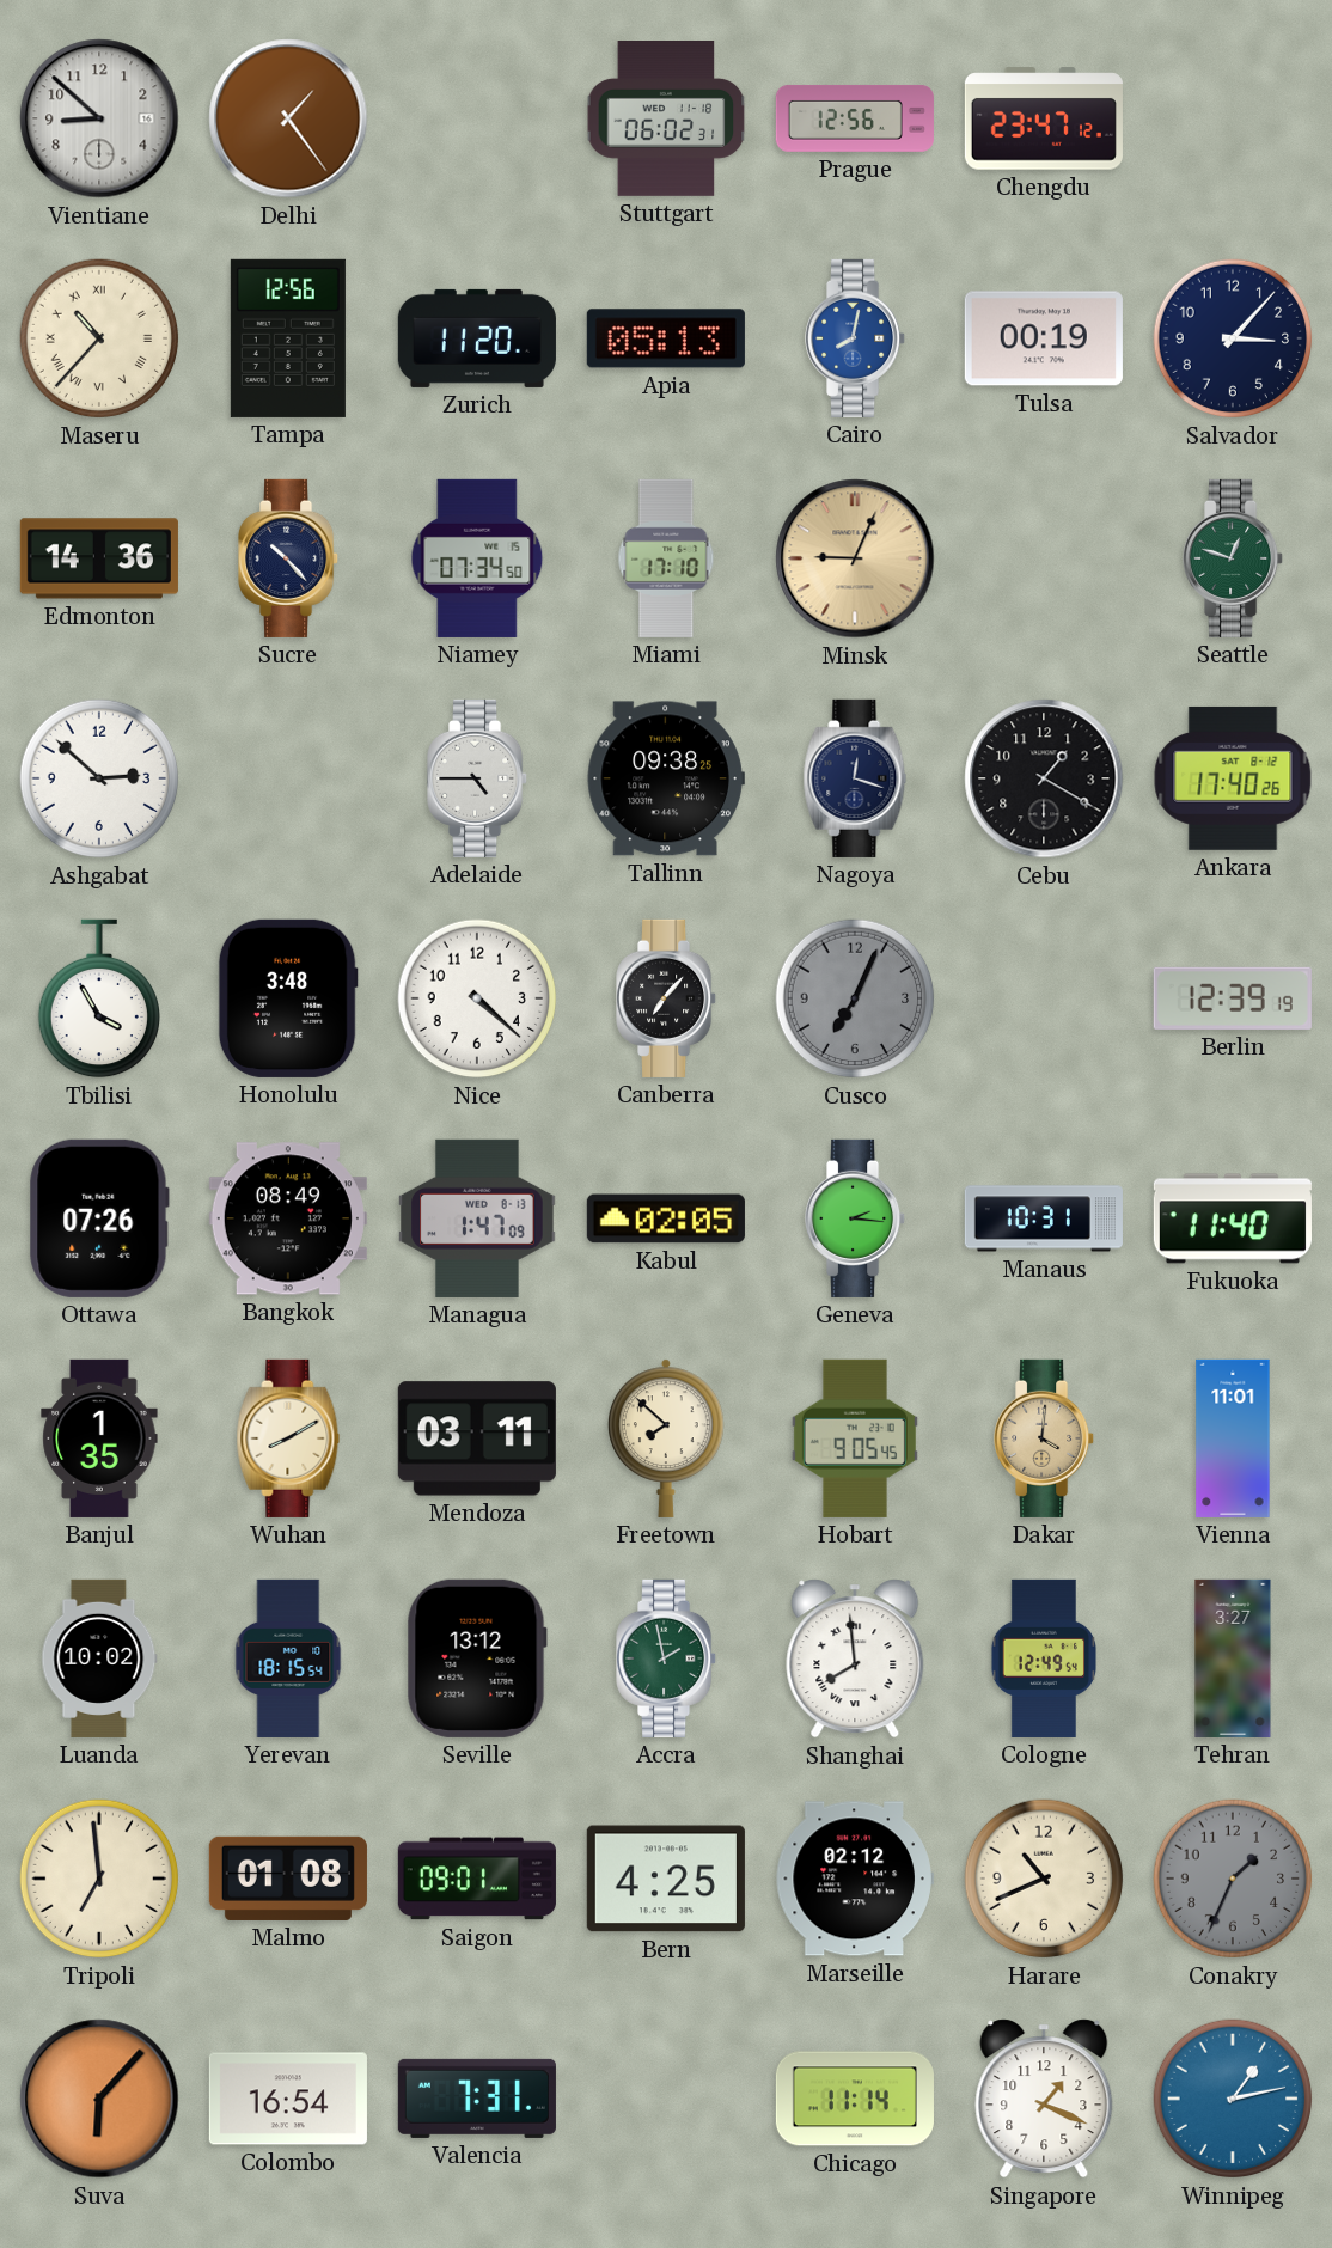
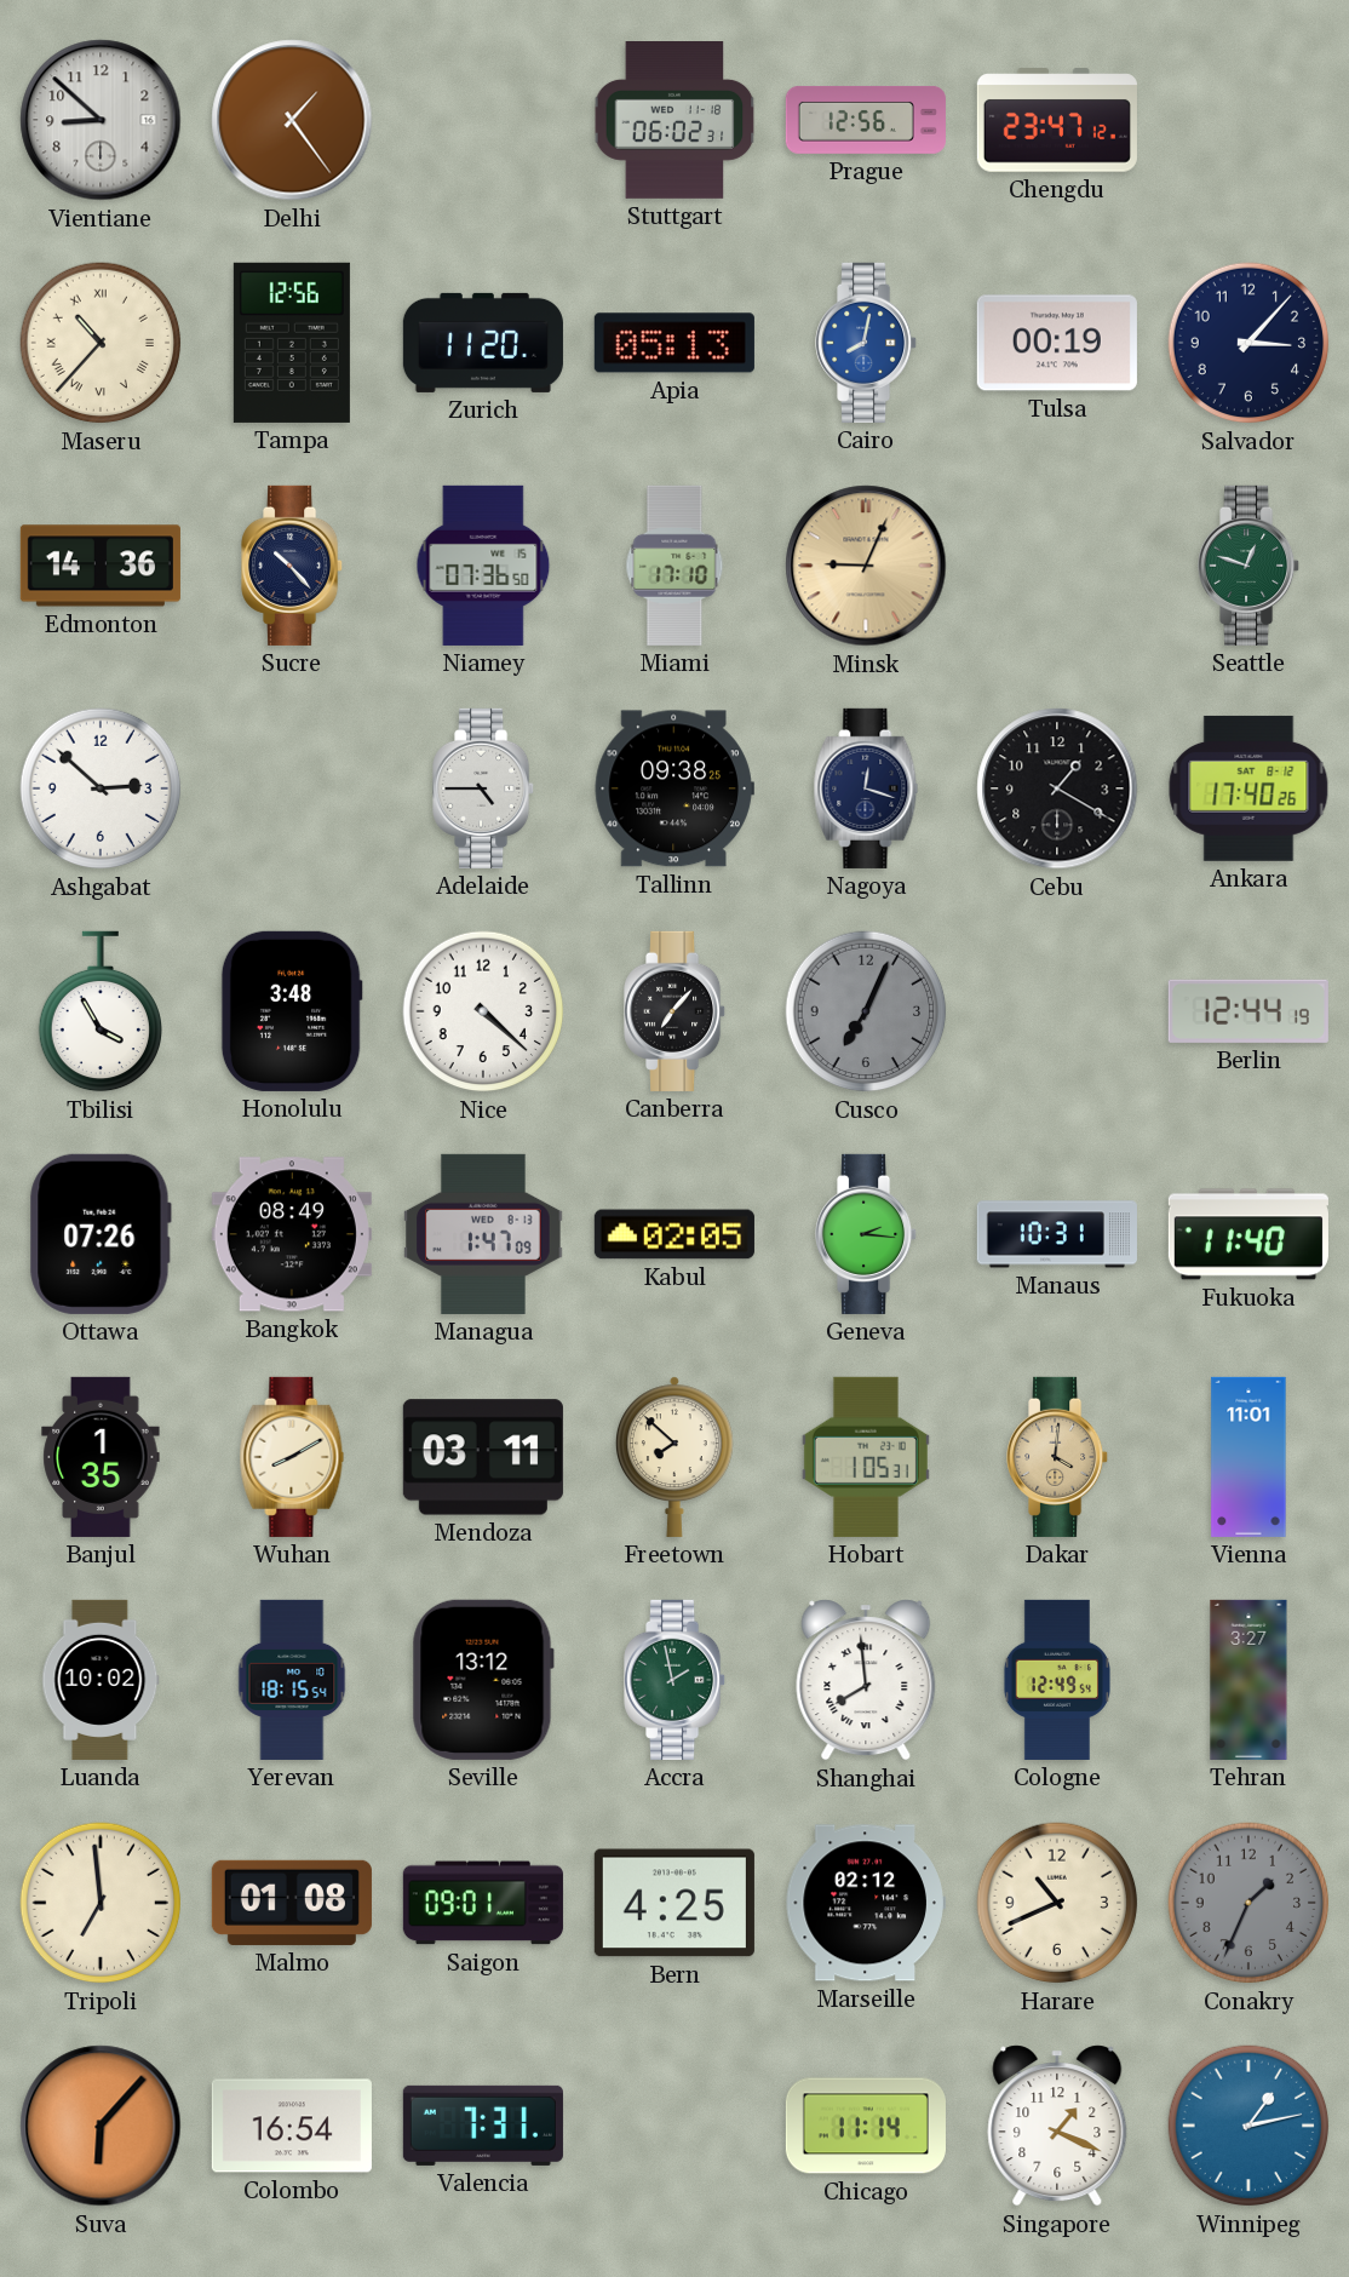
Niamey: 07:34 -> 07:36
Berlin: 12:39 -> 12:44
Hobart: 9:05 -> 1:05
